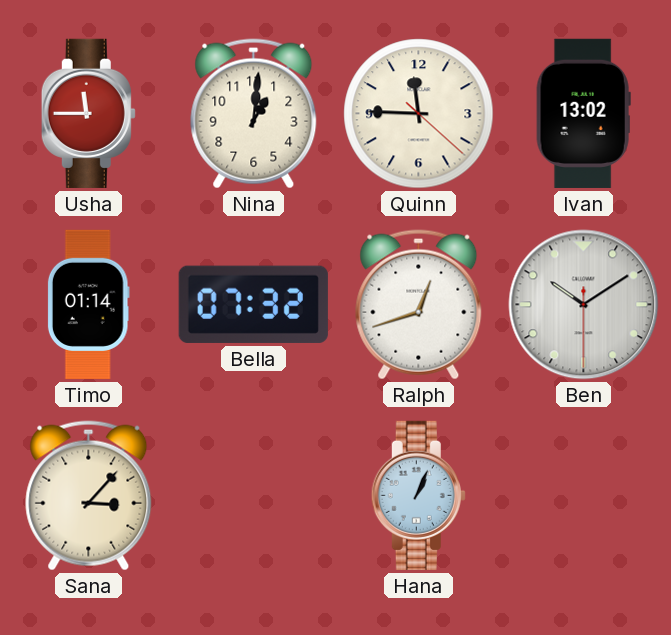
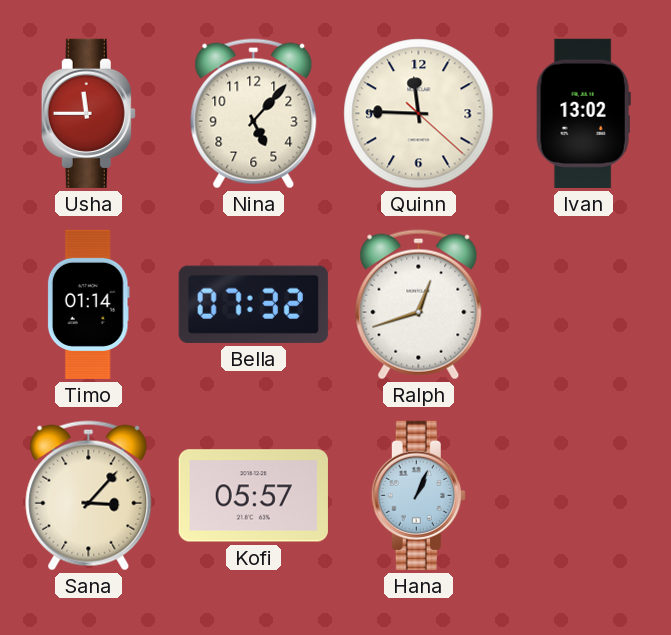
Nina: 1:01 -> 5:07
Ben: 10:09 -> none
Kofi: none -> 05:57
